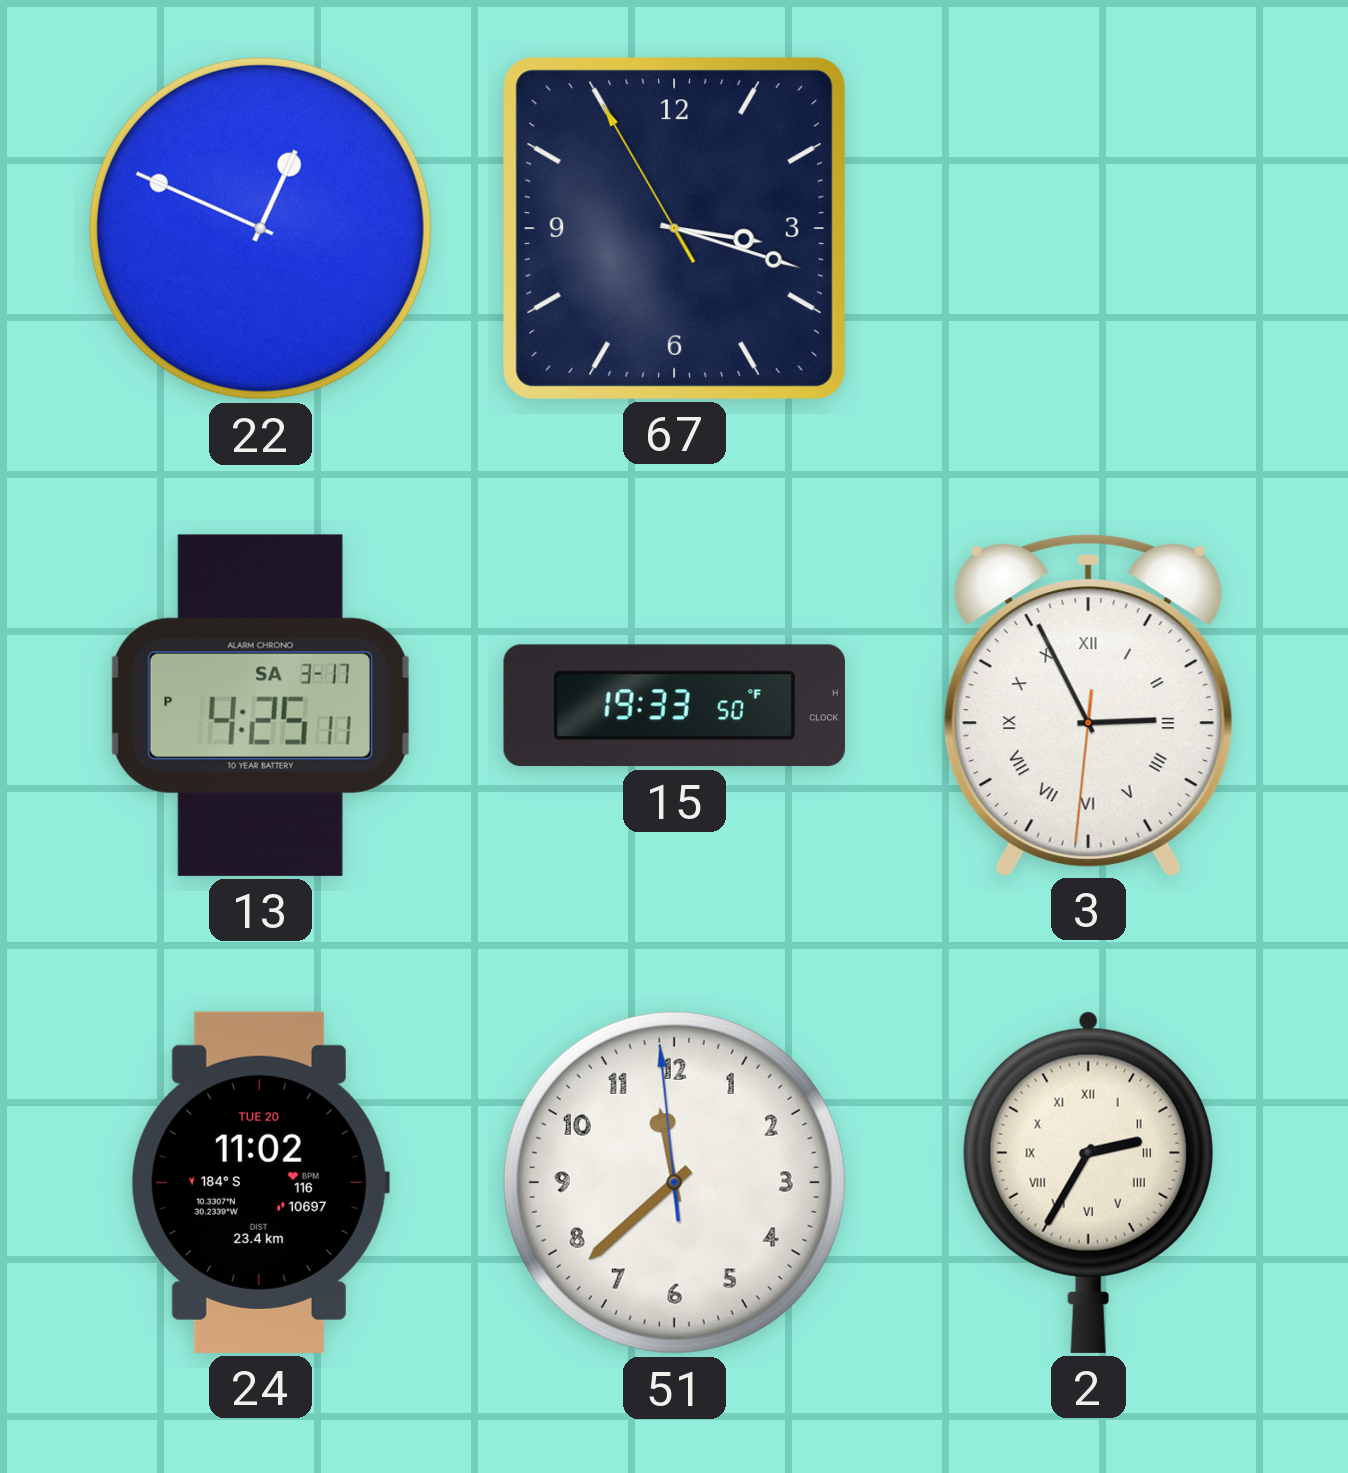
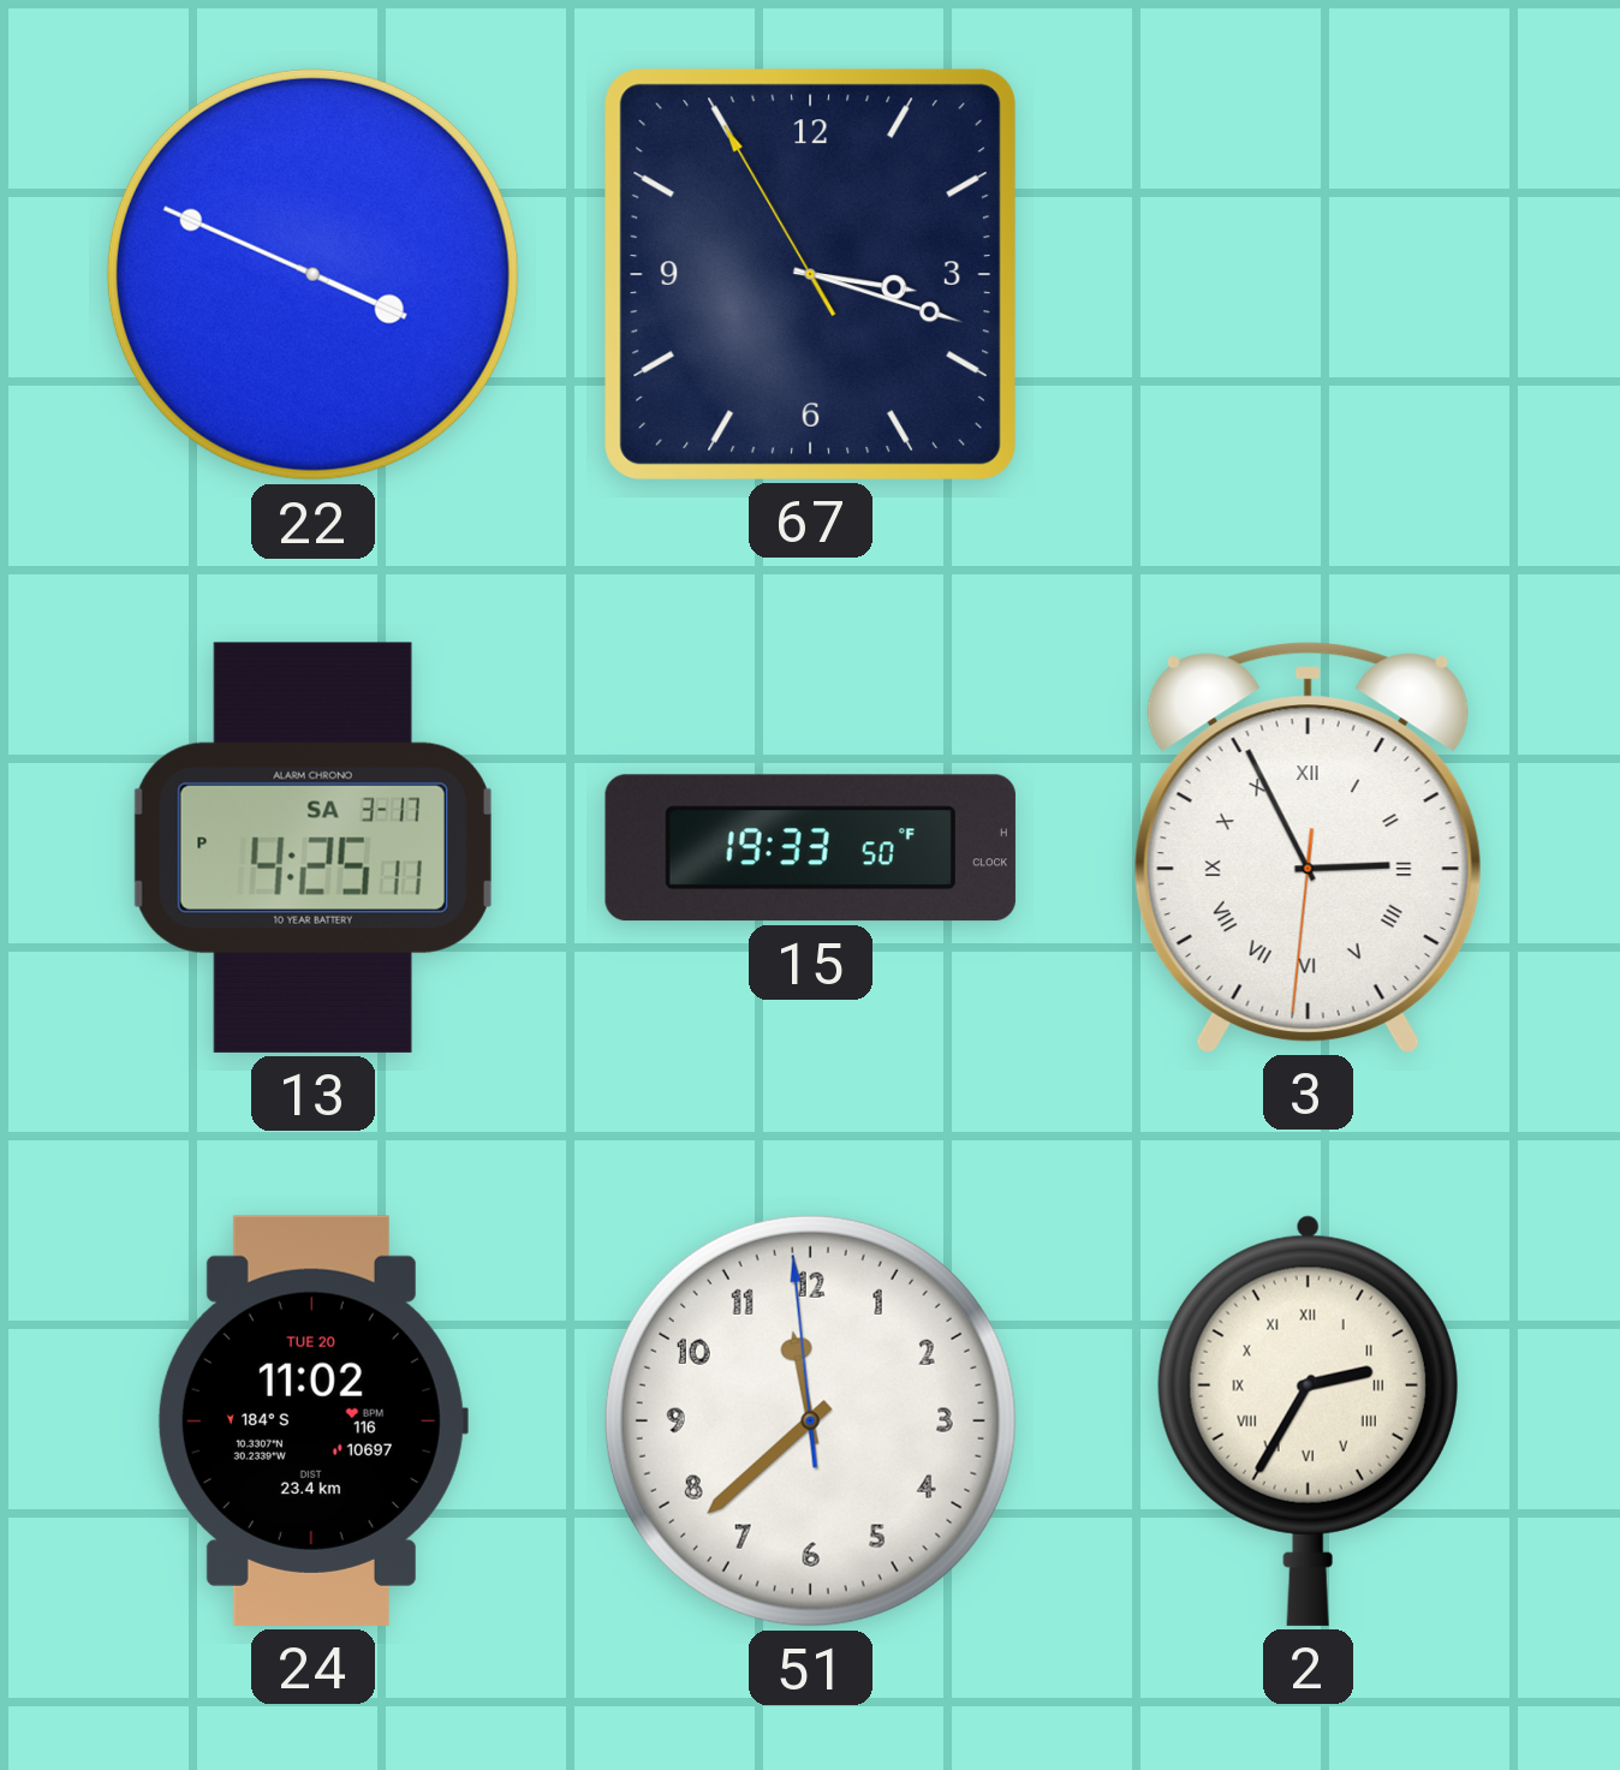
22: 12:49 -> 3:49
